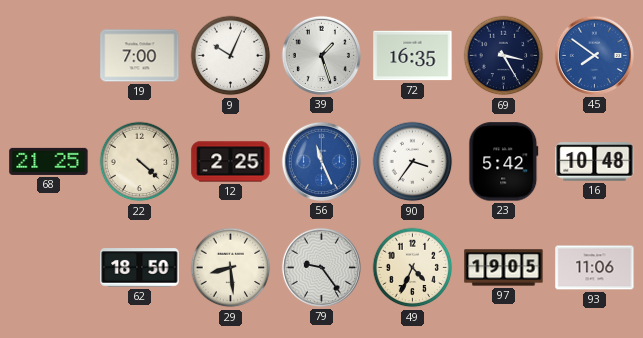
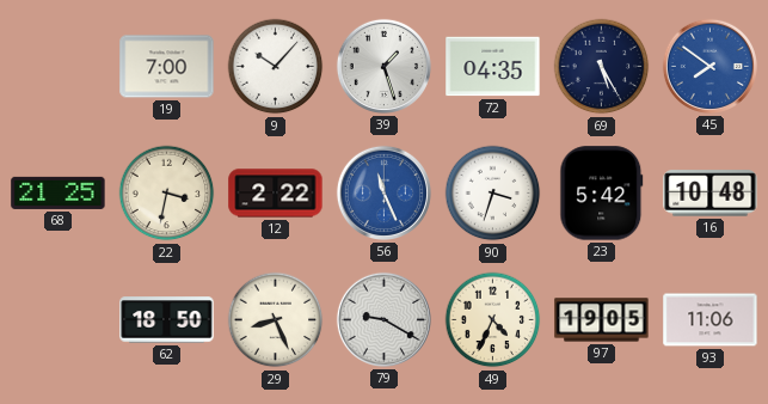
9: 10:04 -> 10:07
72: 16:35 -> 04:35
69: 3:25 -> 5:25
22: 4:22 -> 3:32
12: 2:25 -> 2:22
90: 3:36 -> 3:33
29: 8:29 -> 8:26
79: 9:24 -> 9:20
